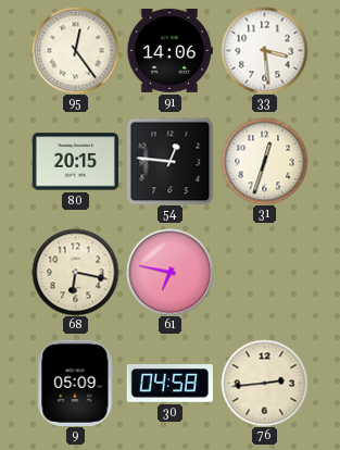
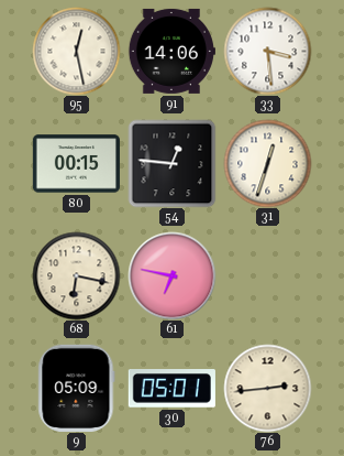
95: 12:24 -> 12:28
80: 20:15 -> 00:15
30: 04:58 -> 05:01
